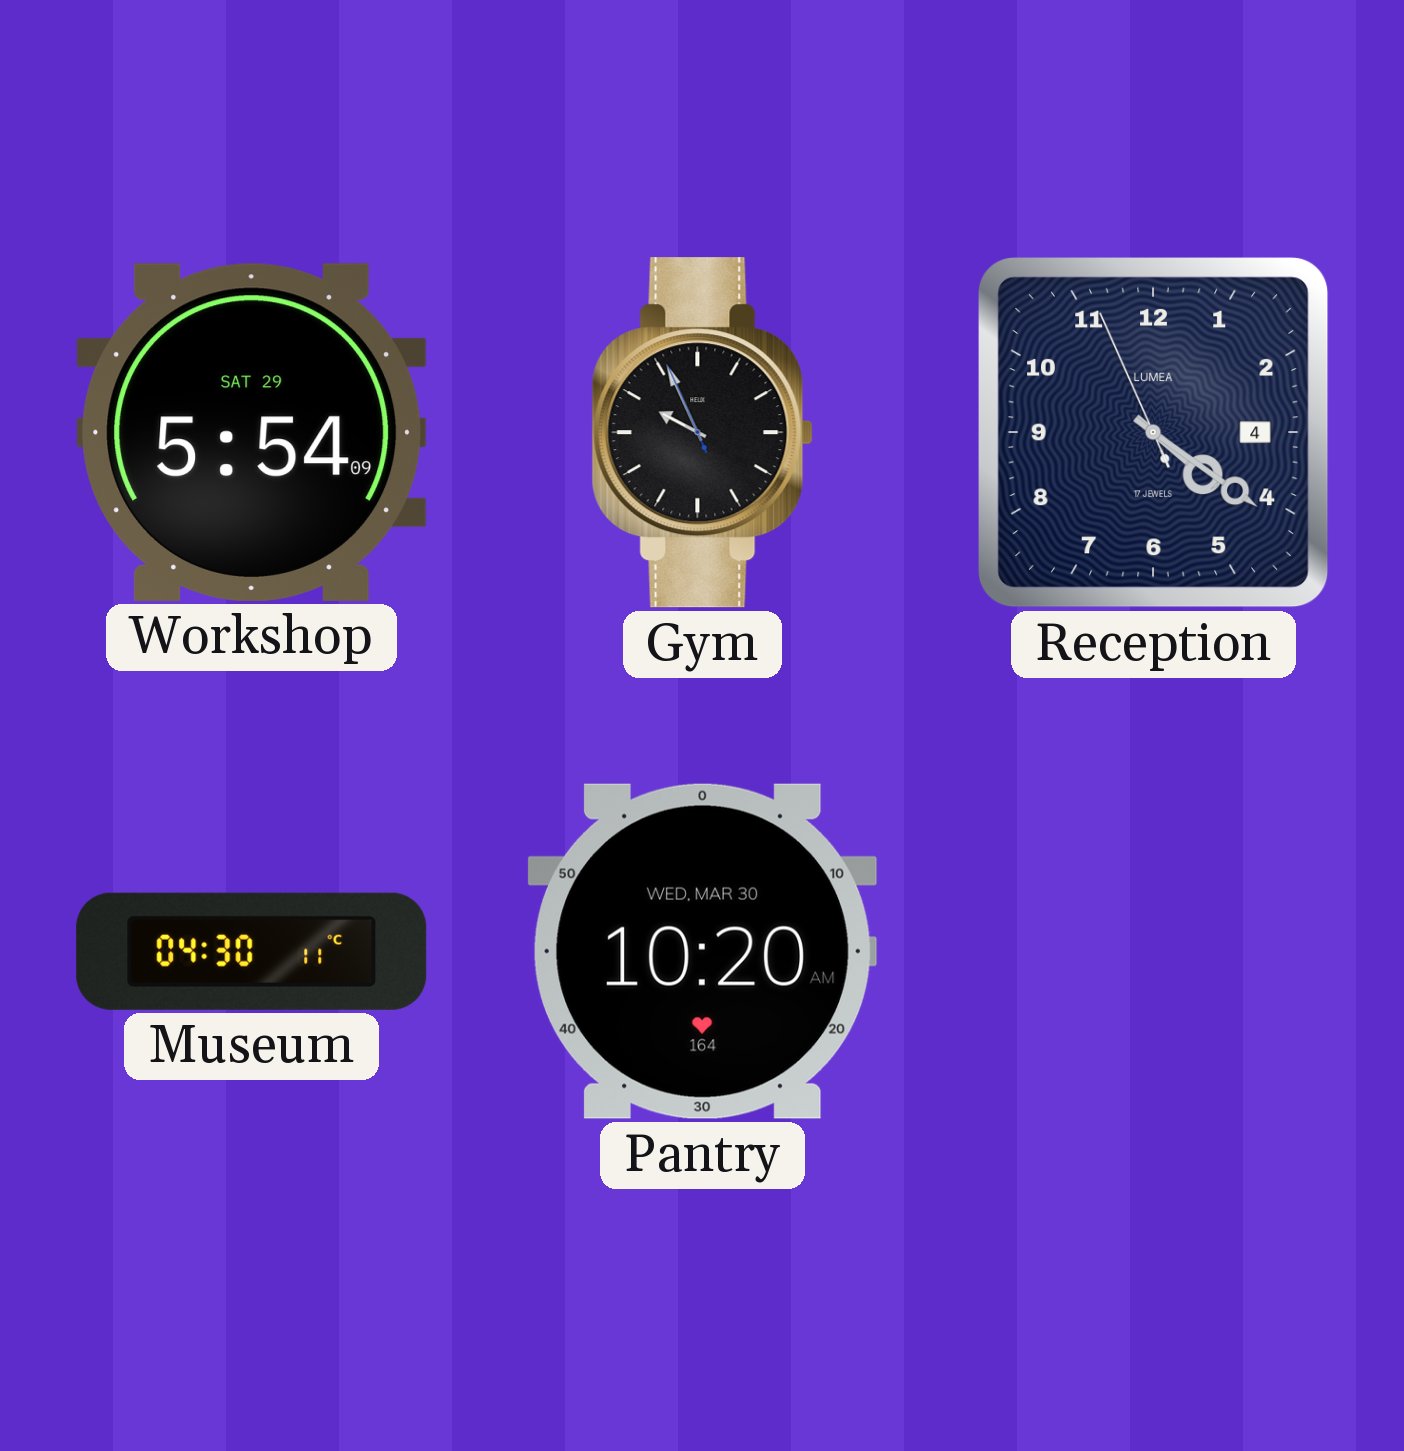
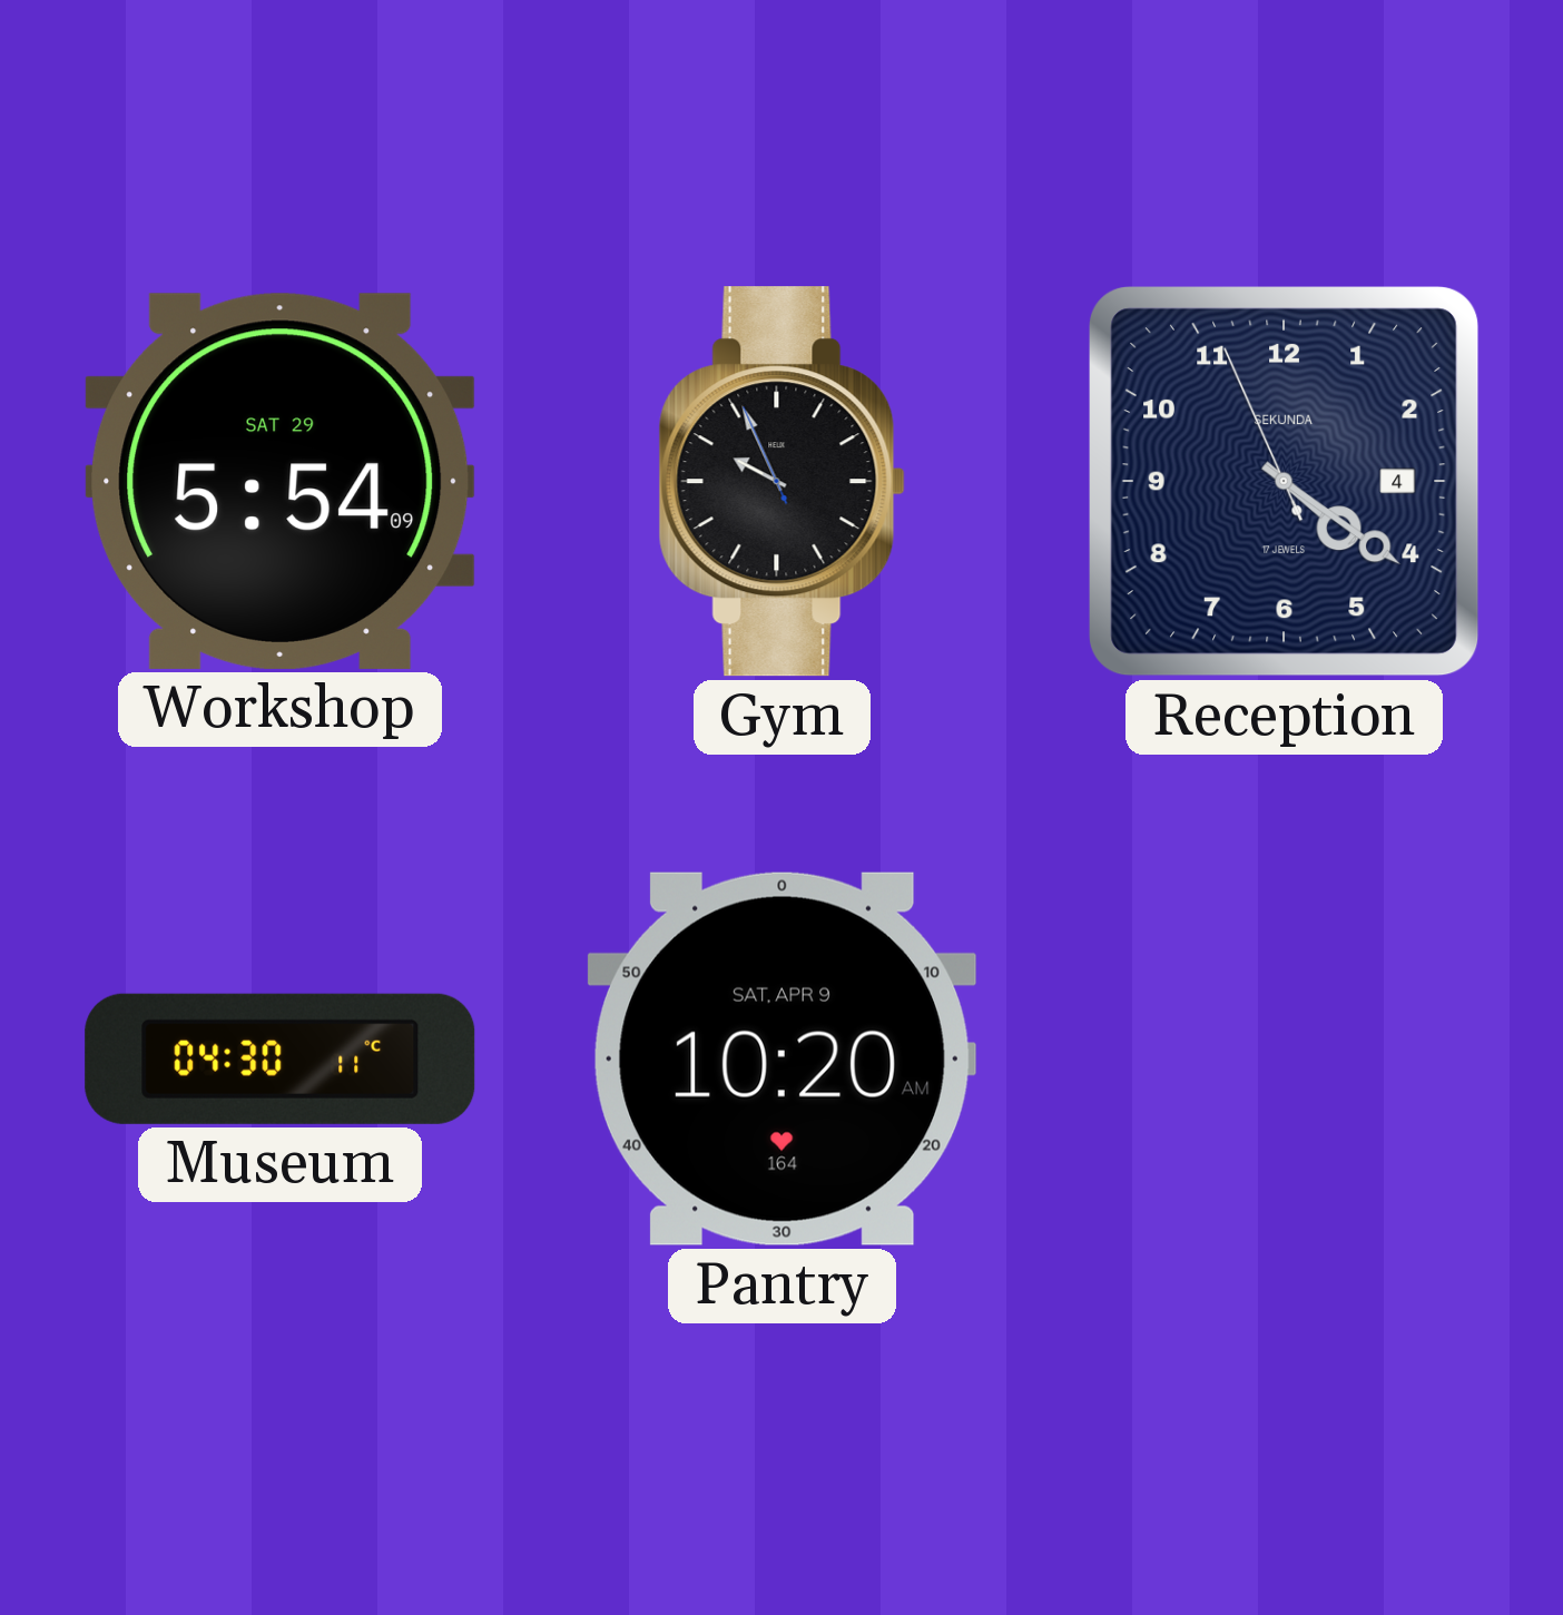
Reception brand: LUMEA -> SEKUNDA
Pantry date: WED, MAR 30 -> SAT, APR 9
